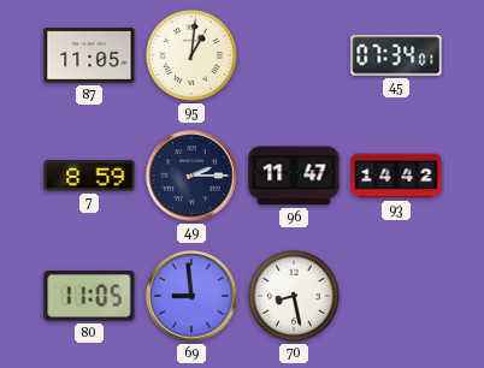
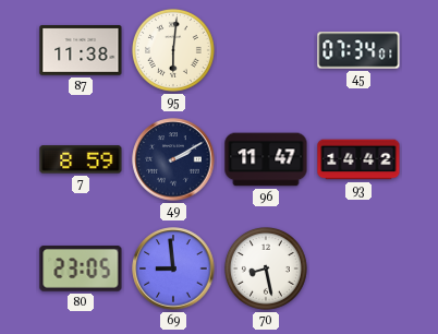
87: 11:05 -> 11:38
95: 1:01 -> 6:01
49: 2:15 -> 2:10
80: 11:05 -> 23:05
